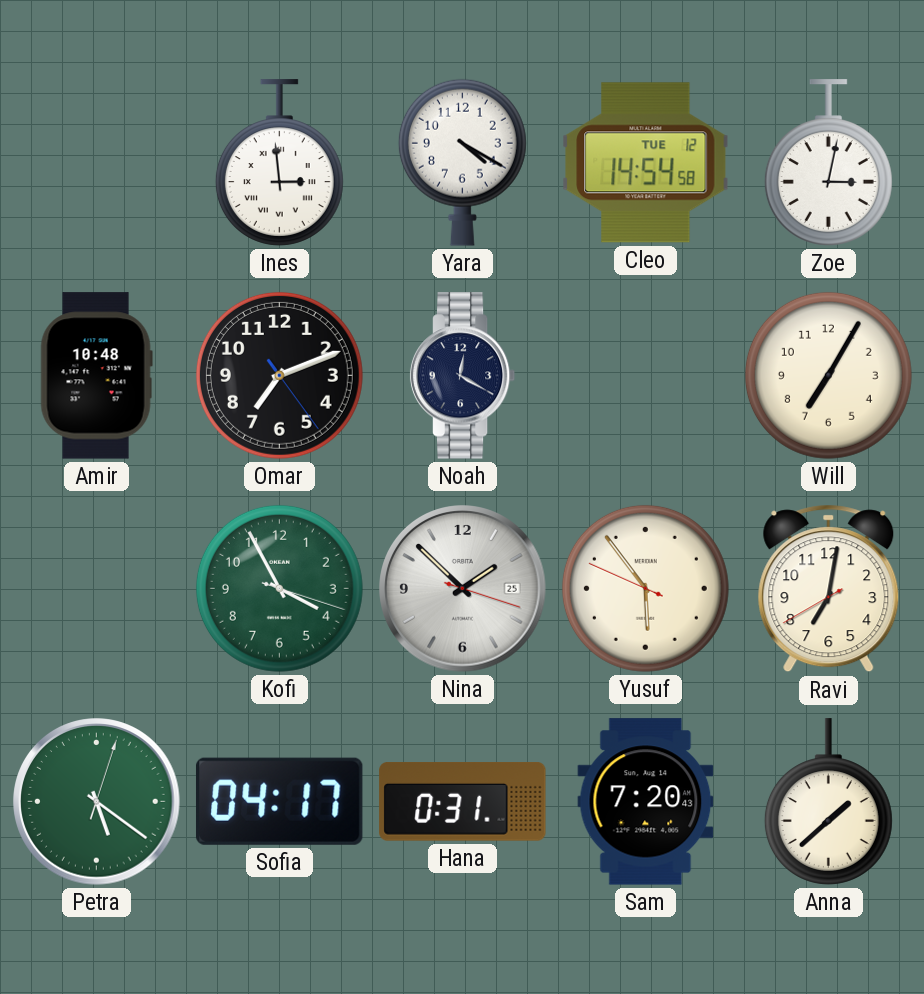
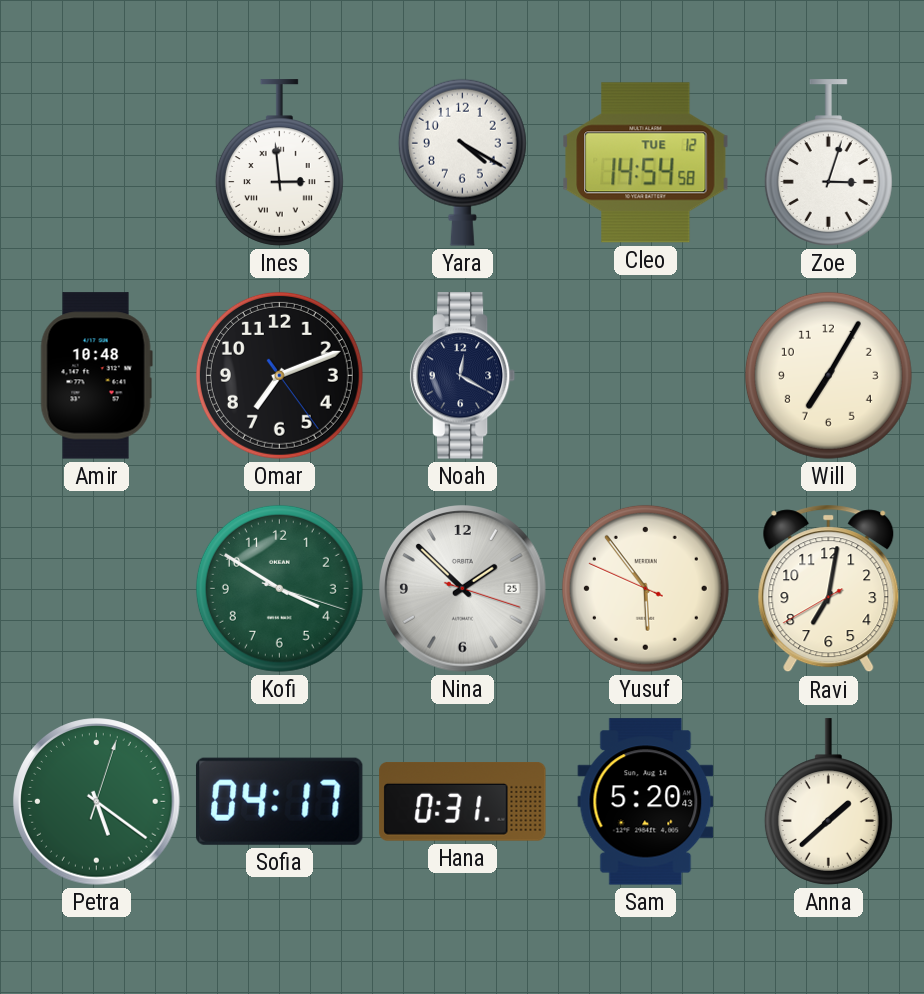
Zoe: 3:02 -> 3:03
Kofi: 3:55 -> 3:50
Sam: 7:20 -> 5:20
